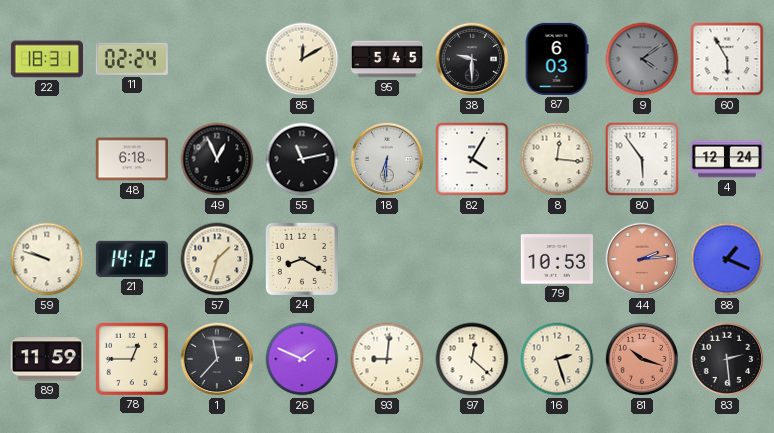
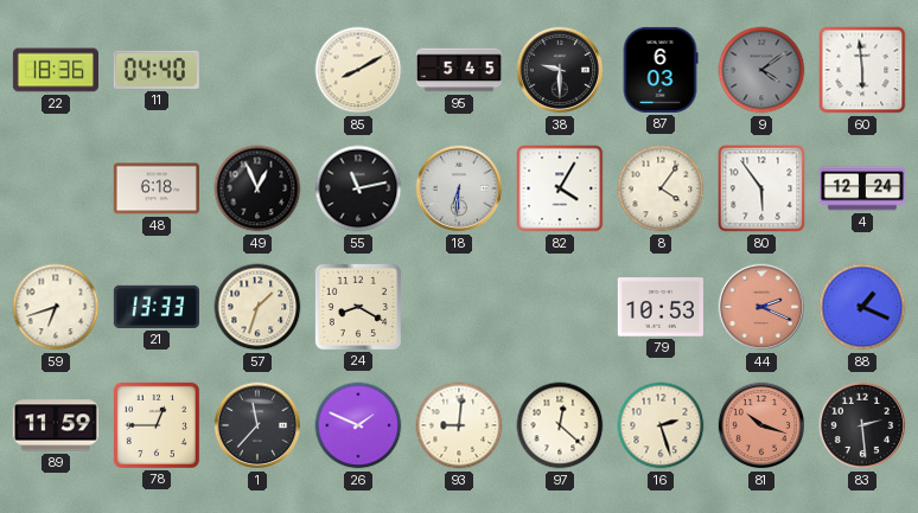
22: 18:31 -> 18:36
11: 02:24 -> 04:40
85: 12:10 -> 8:10
60: 5:55 -> 5:59
8: 12:16 -> 4:06
59: 9:48 -> 6:42
21: 14:12 -> 13:33
44: 2:14 -> 2:19
